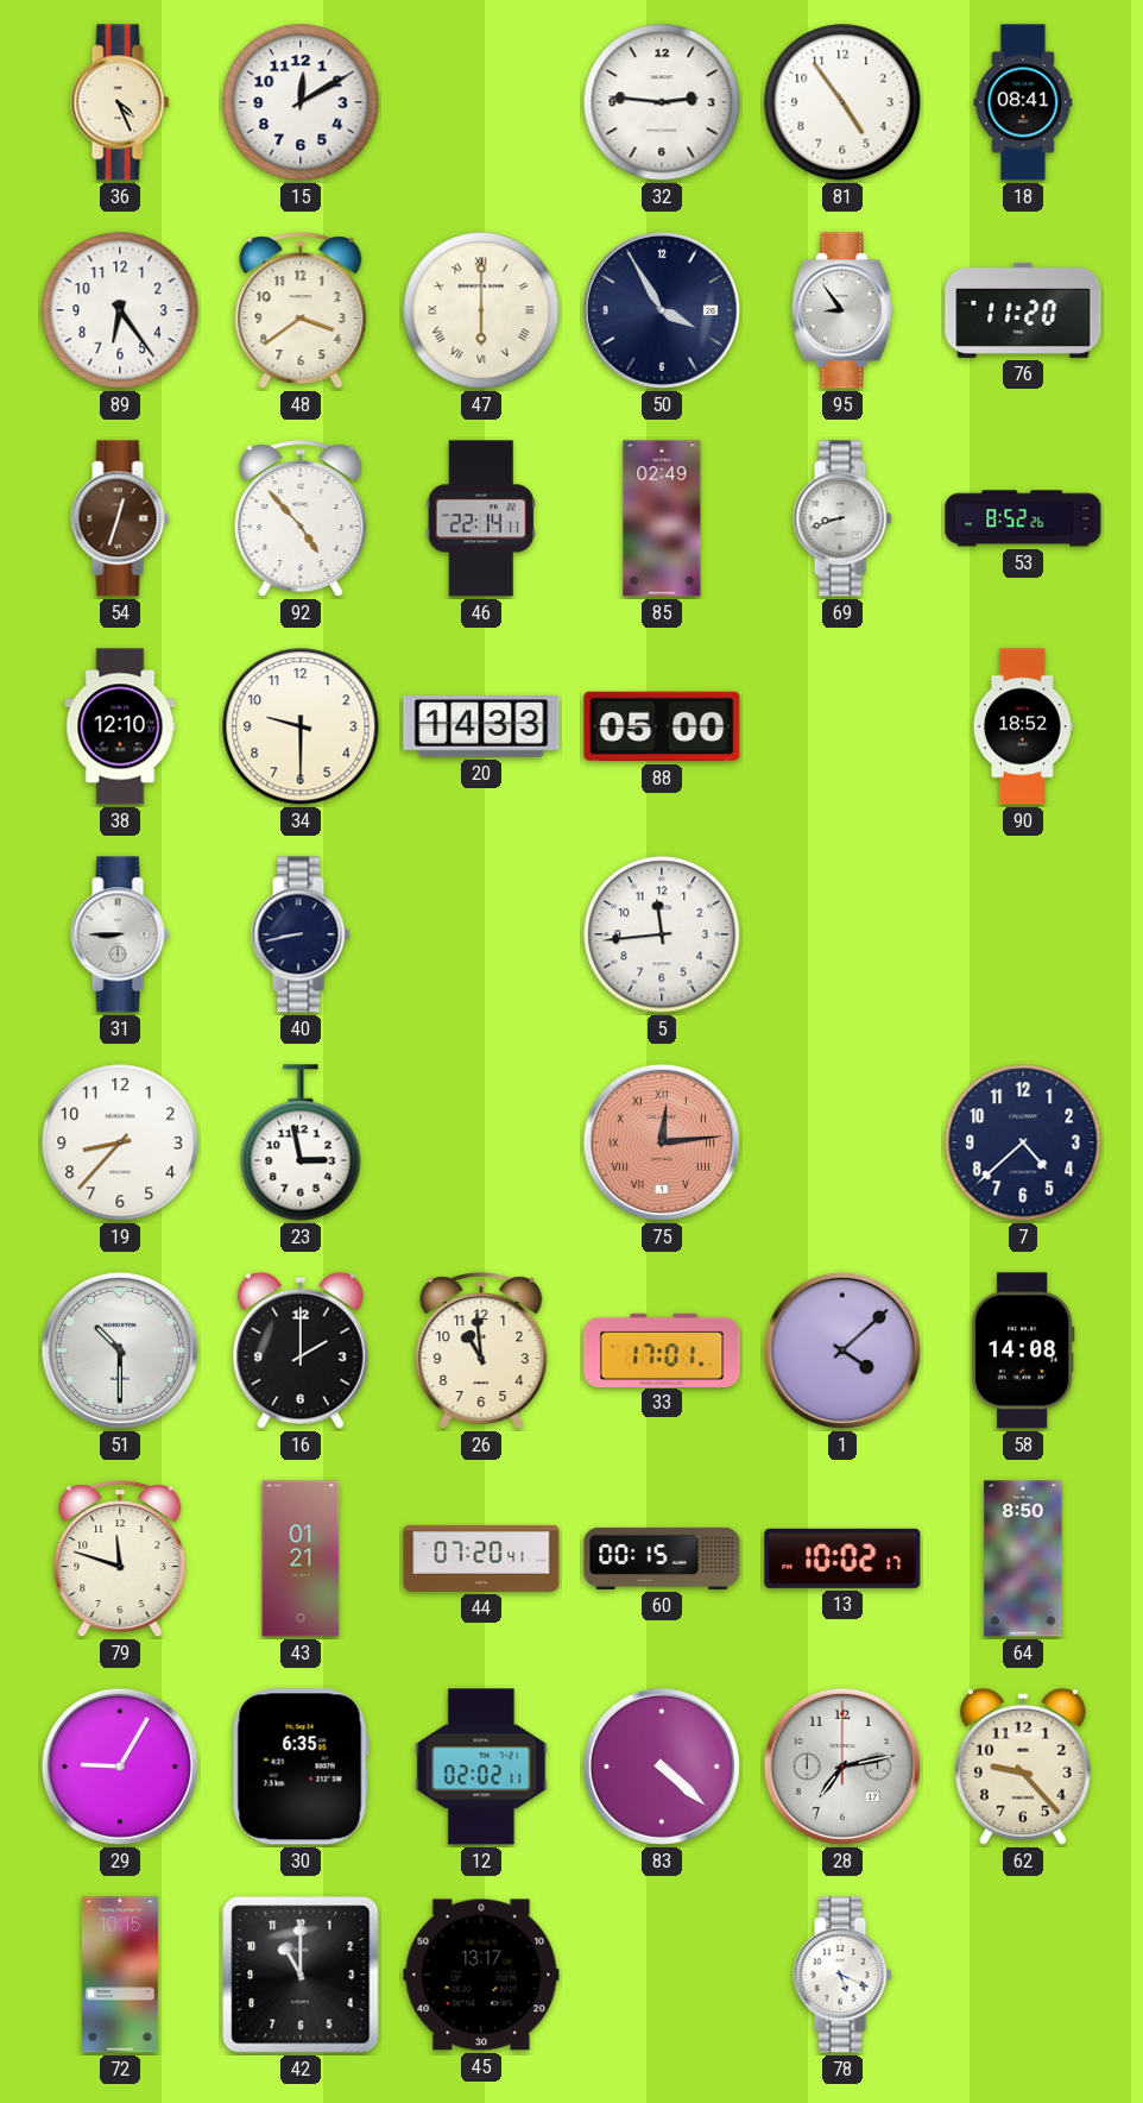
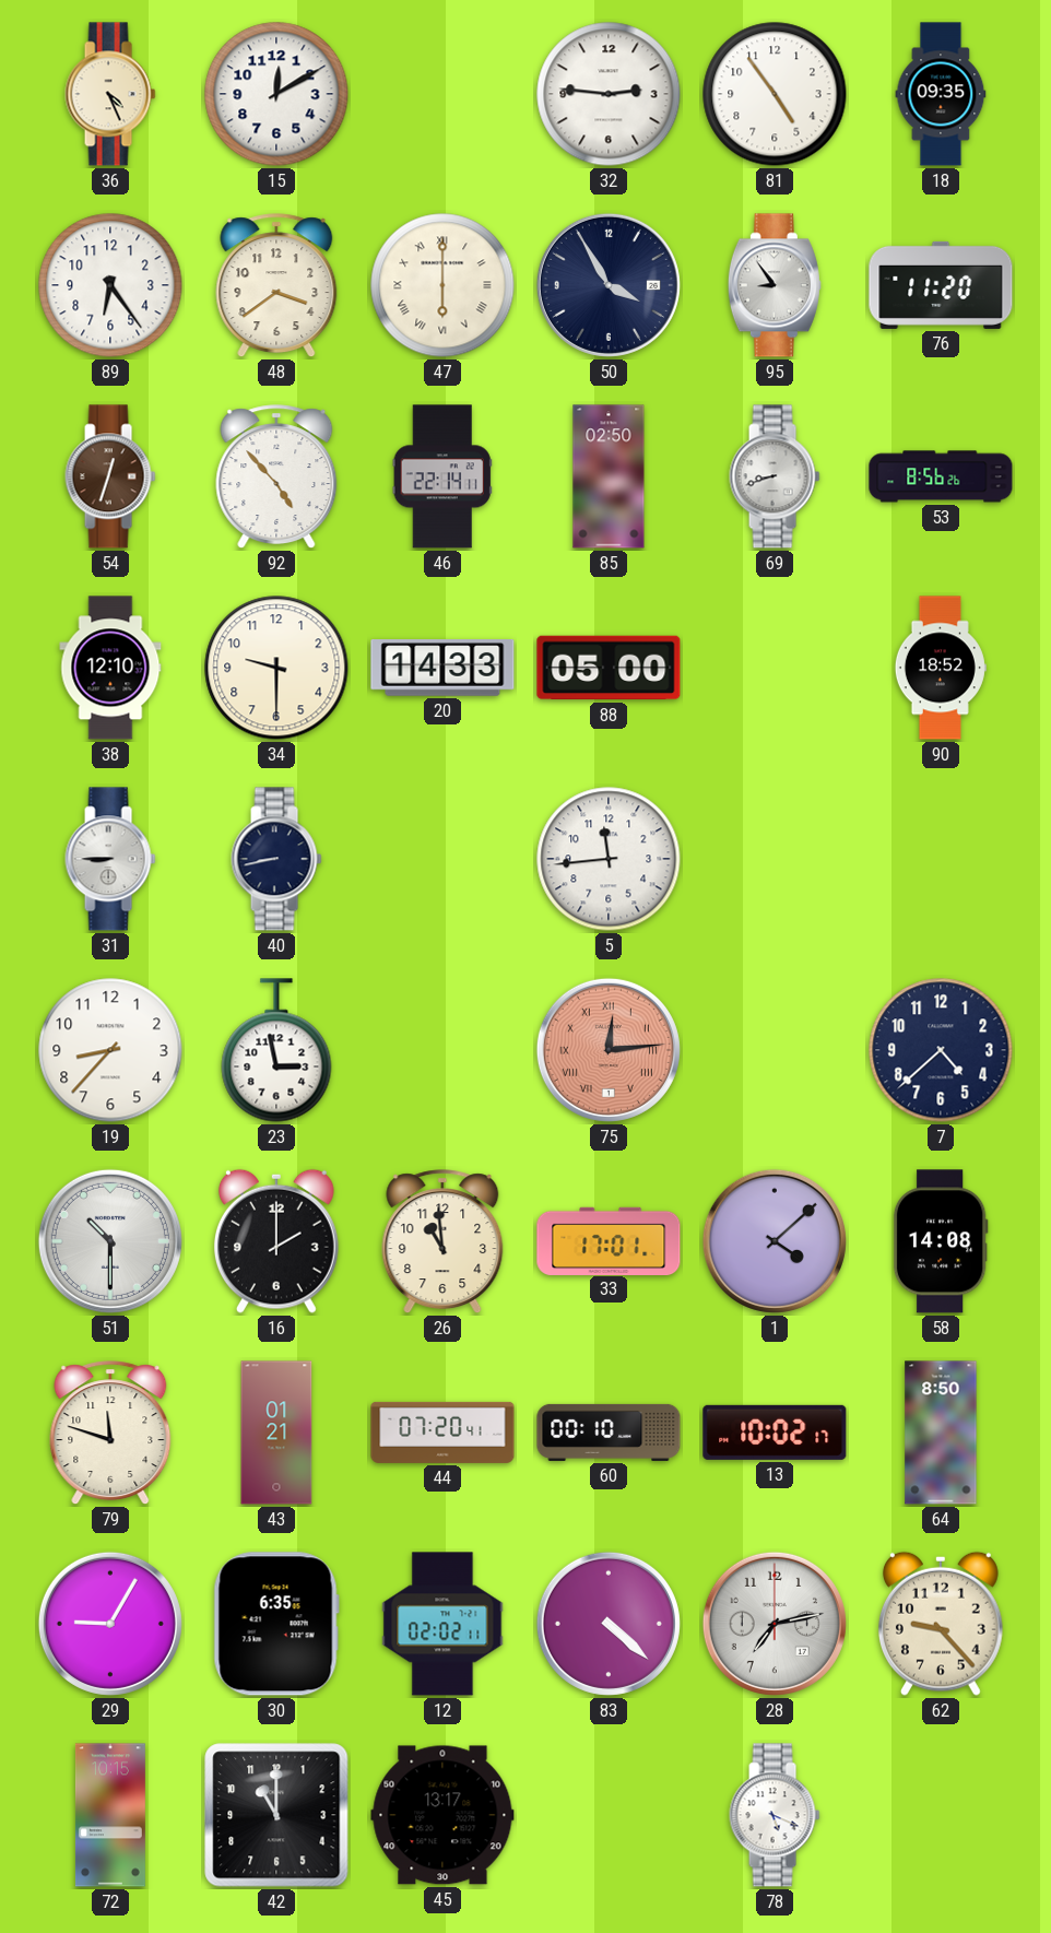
18: 08:41 -> 09:35
85: 02:49 -> 02:50
53: 8:52 -> 8:56
60: 00:15 -> 00:10
